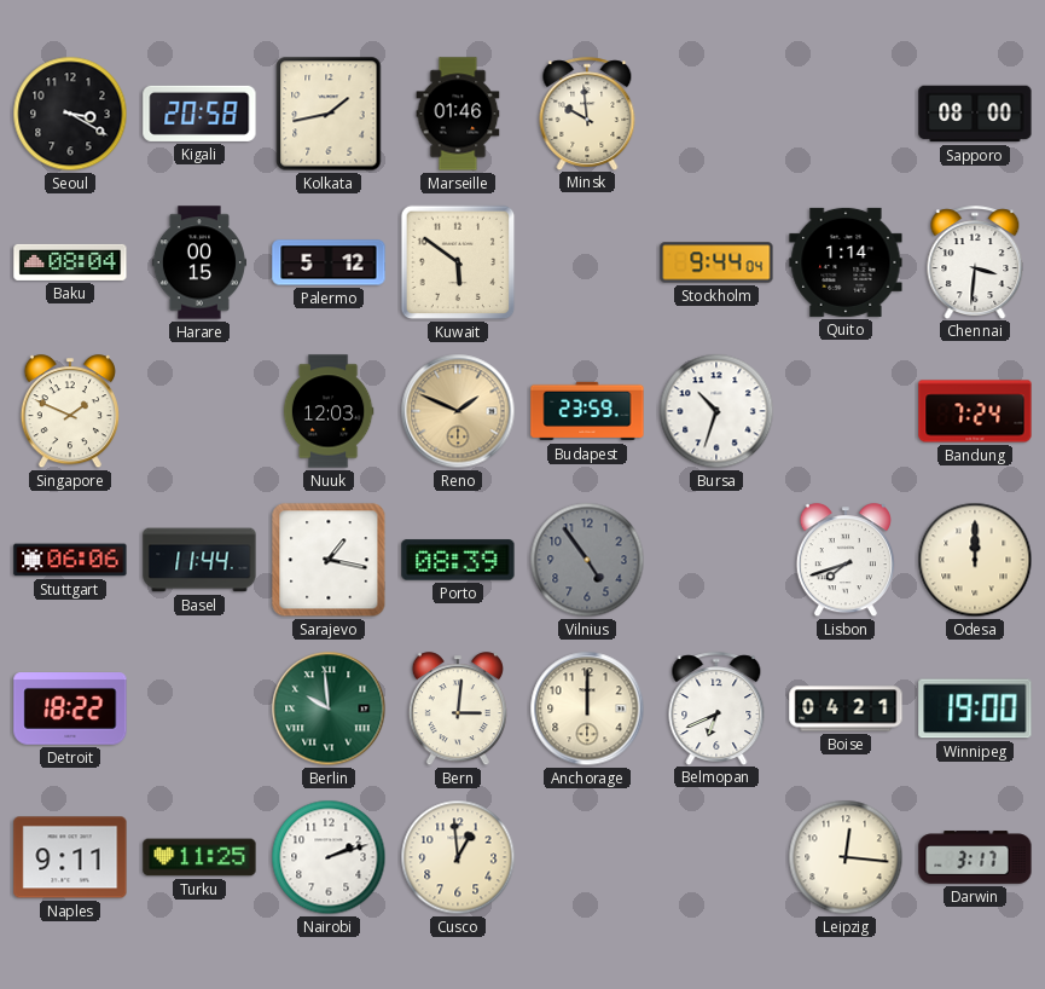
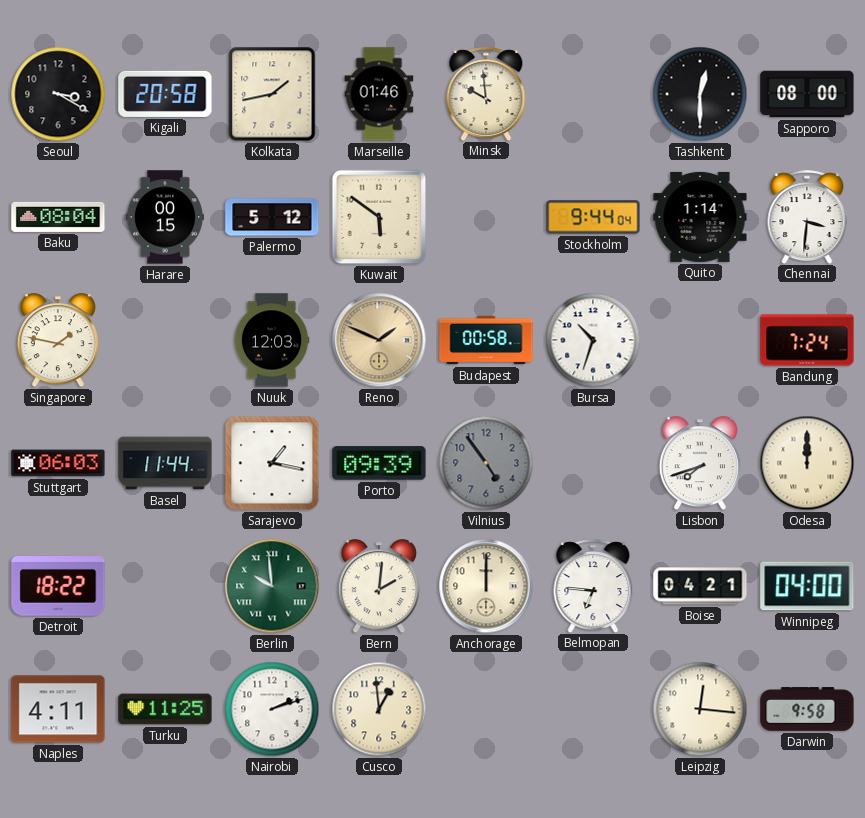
Tashkent: none -> 12:30
Singapore: 1:49 -> 1:47
Budapest: 23:59 -> 00:58
Stuttgart: 06:06 -> 06:03
Porto: 08:39 -> 09:39
Bern: 3:01 -> 2:01
Belmopan: 6:41 -> 6:46
Winnipeg: 19:00 -> 04:00
Naples: 9:11 -> 4:11
Darwin: 3:17 -> 9:58
